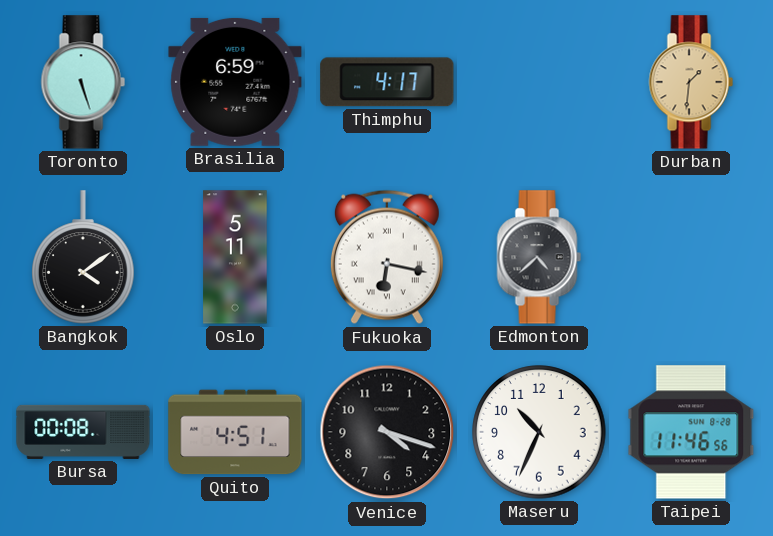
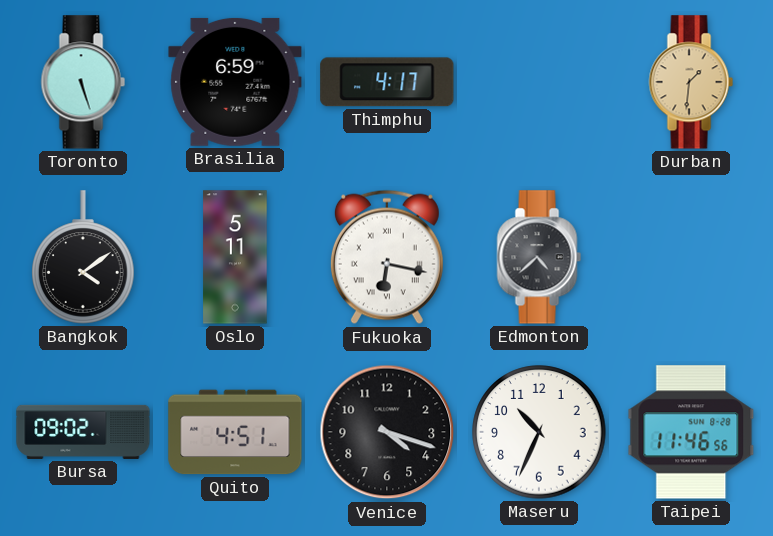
Bursa: 00:08 -> 09:02
